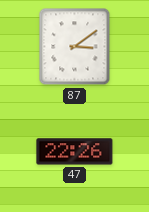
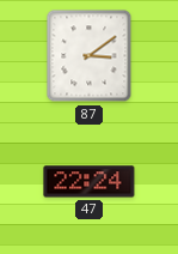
47: 22:26 -> 22:24
